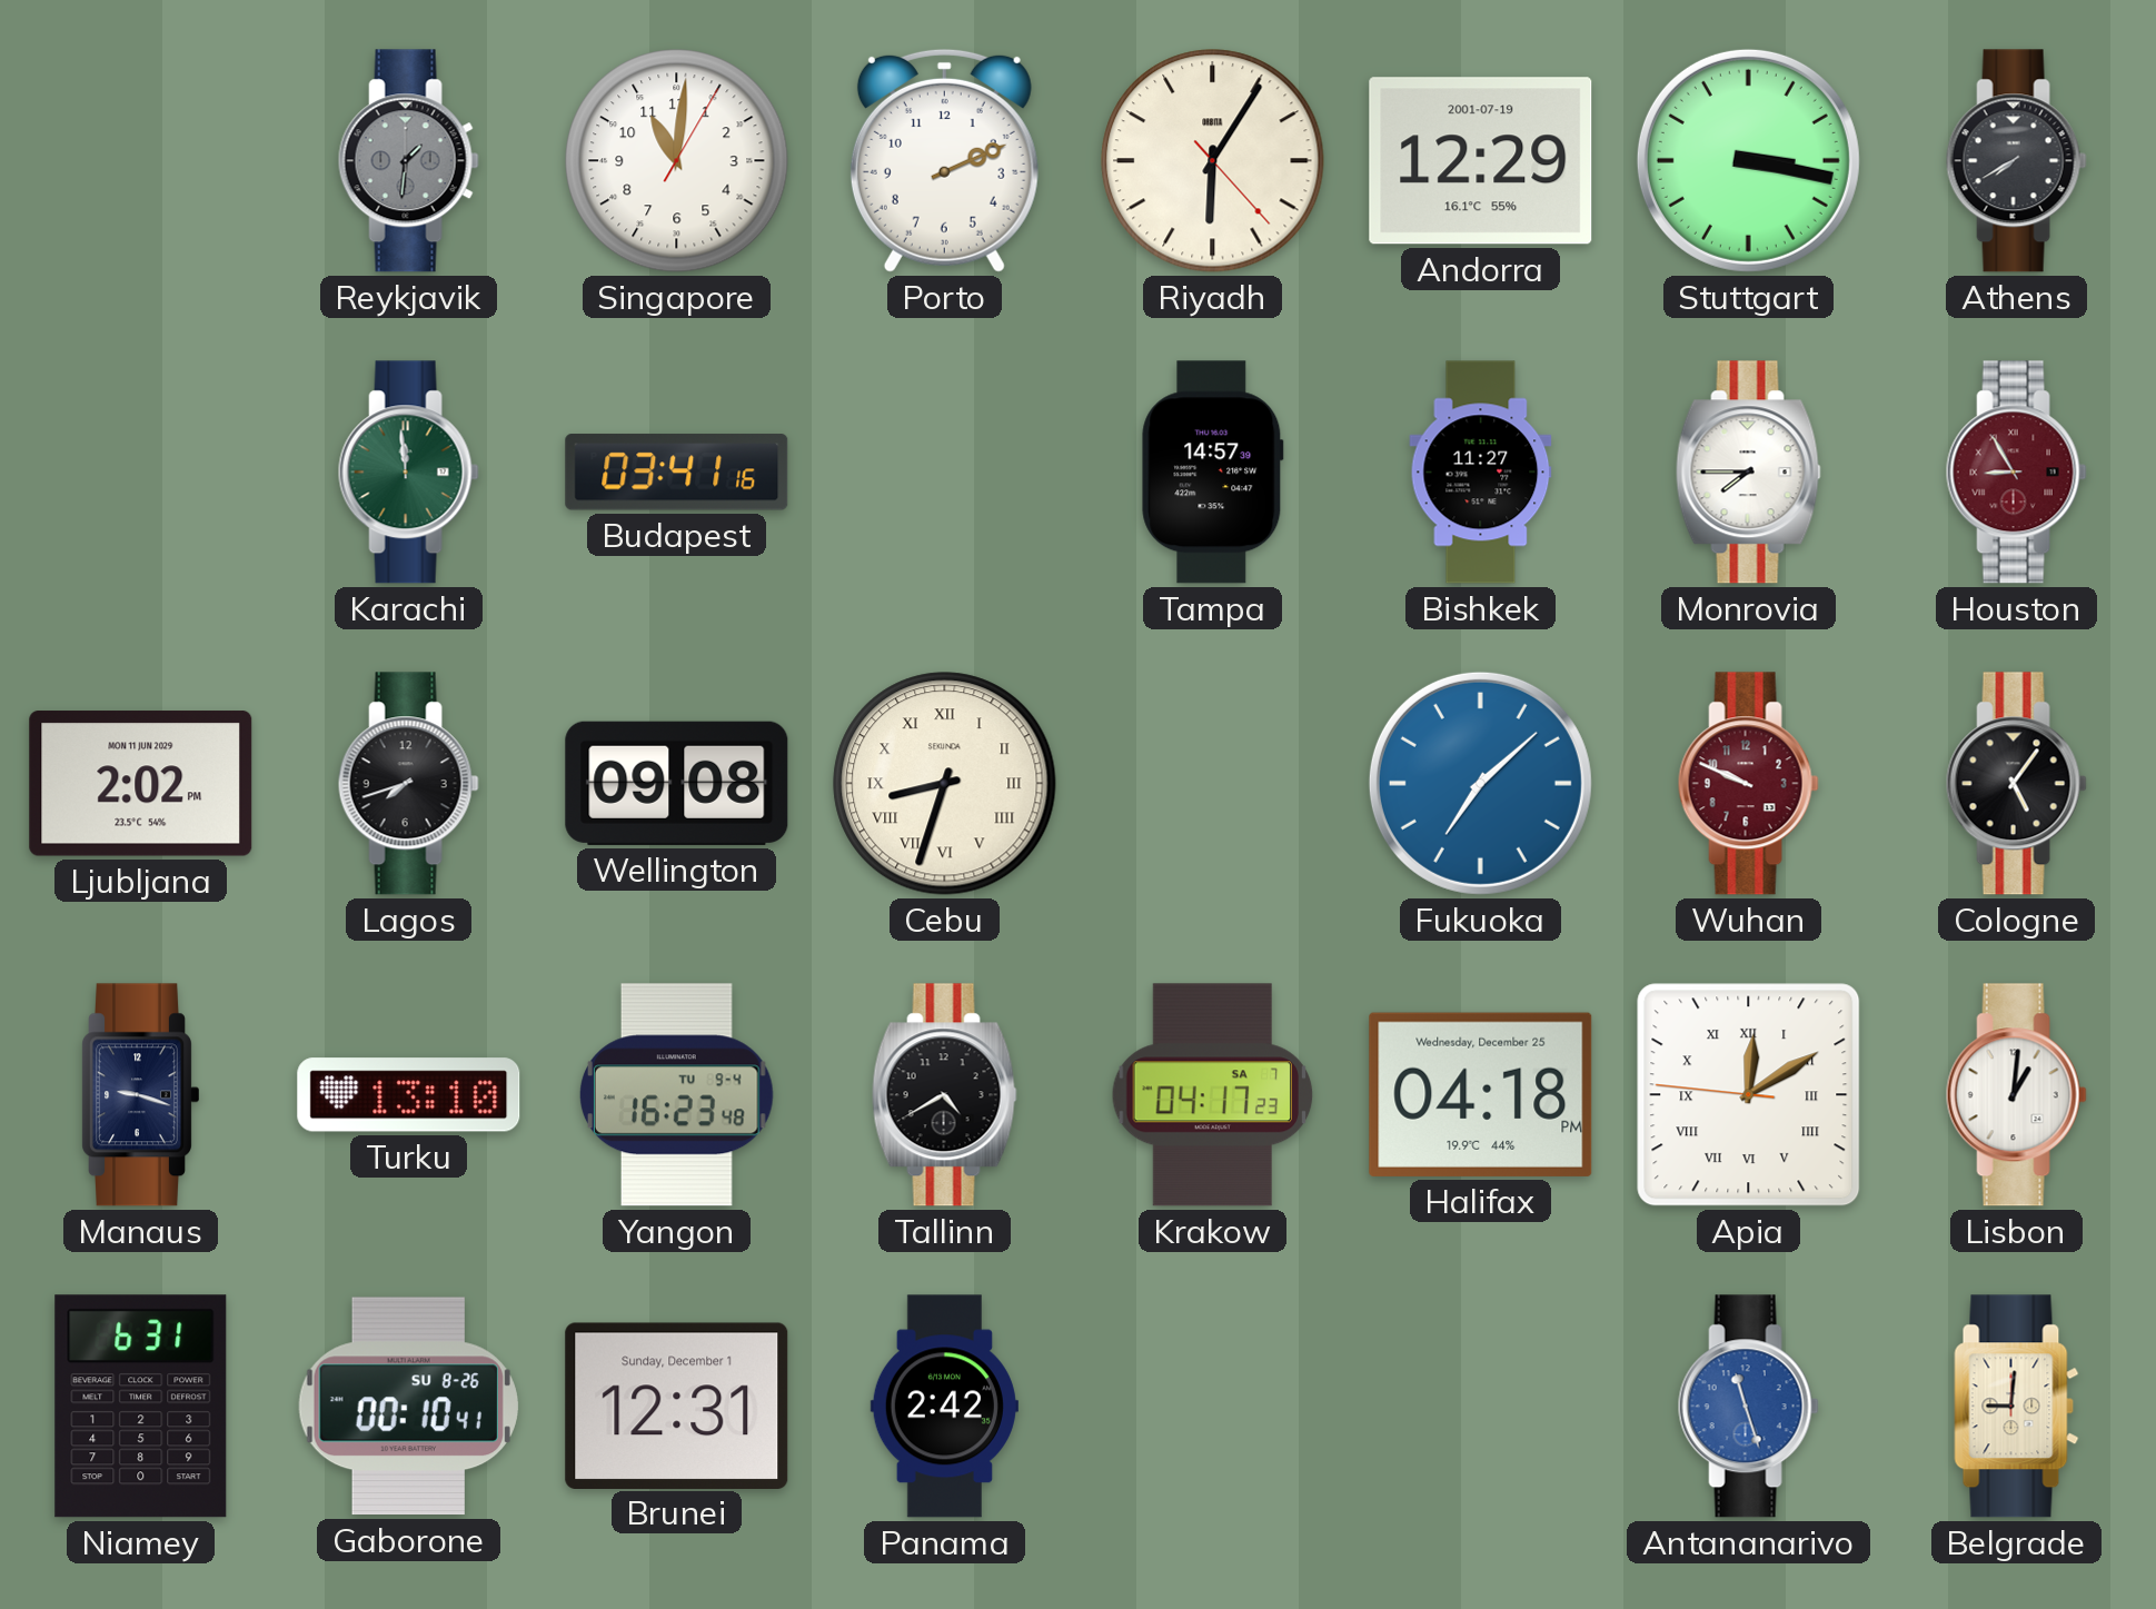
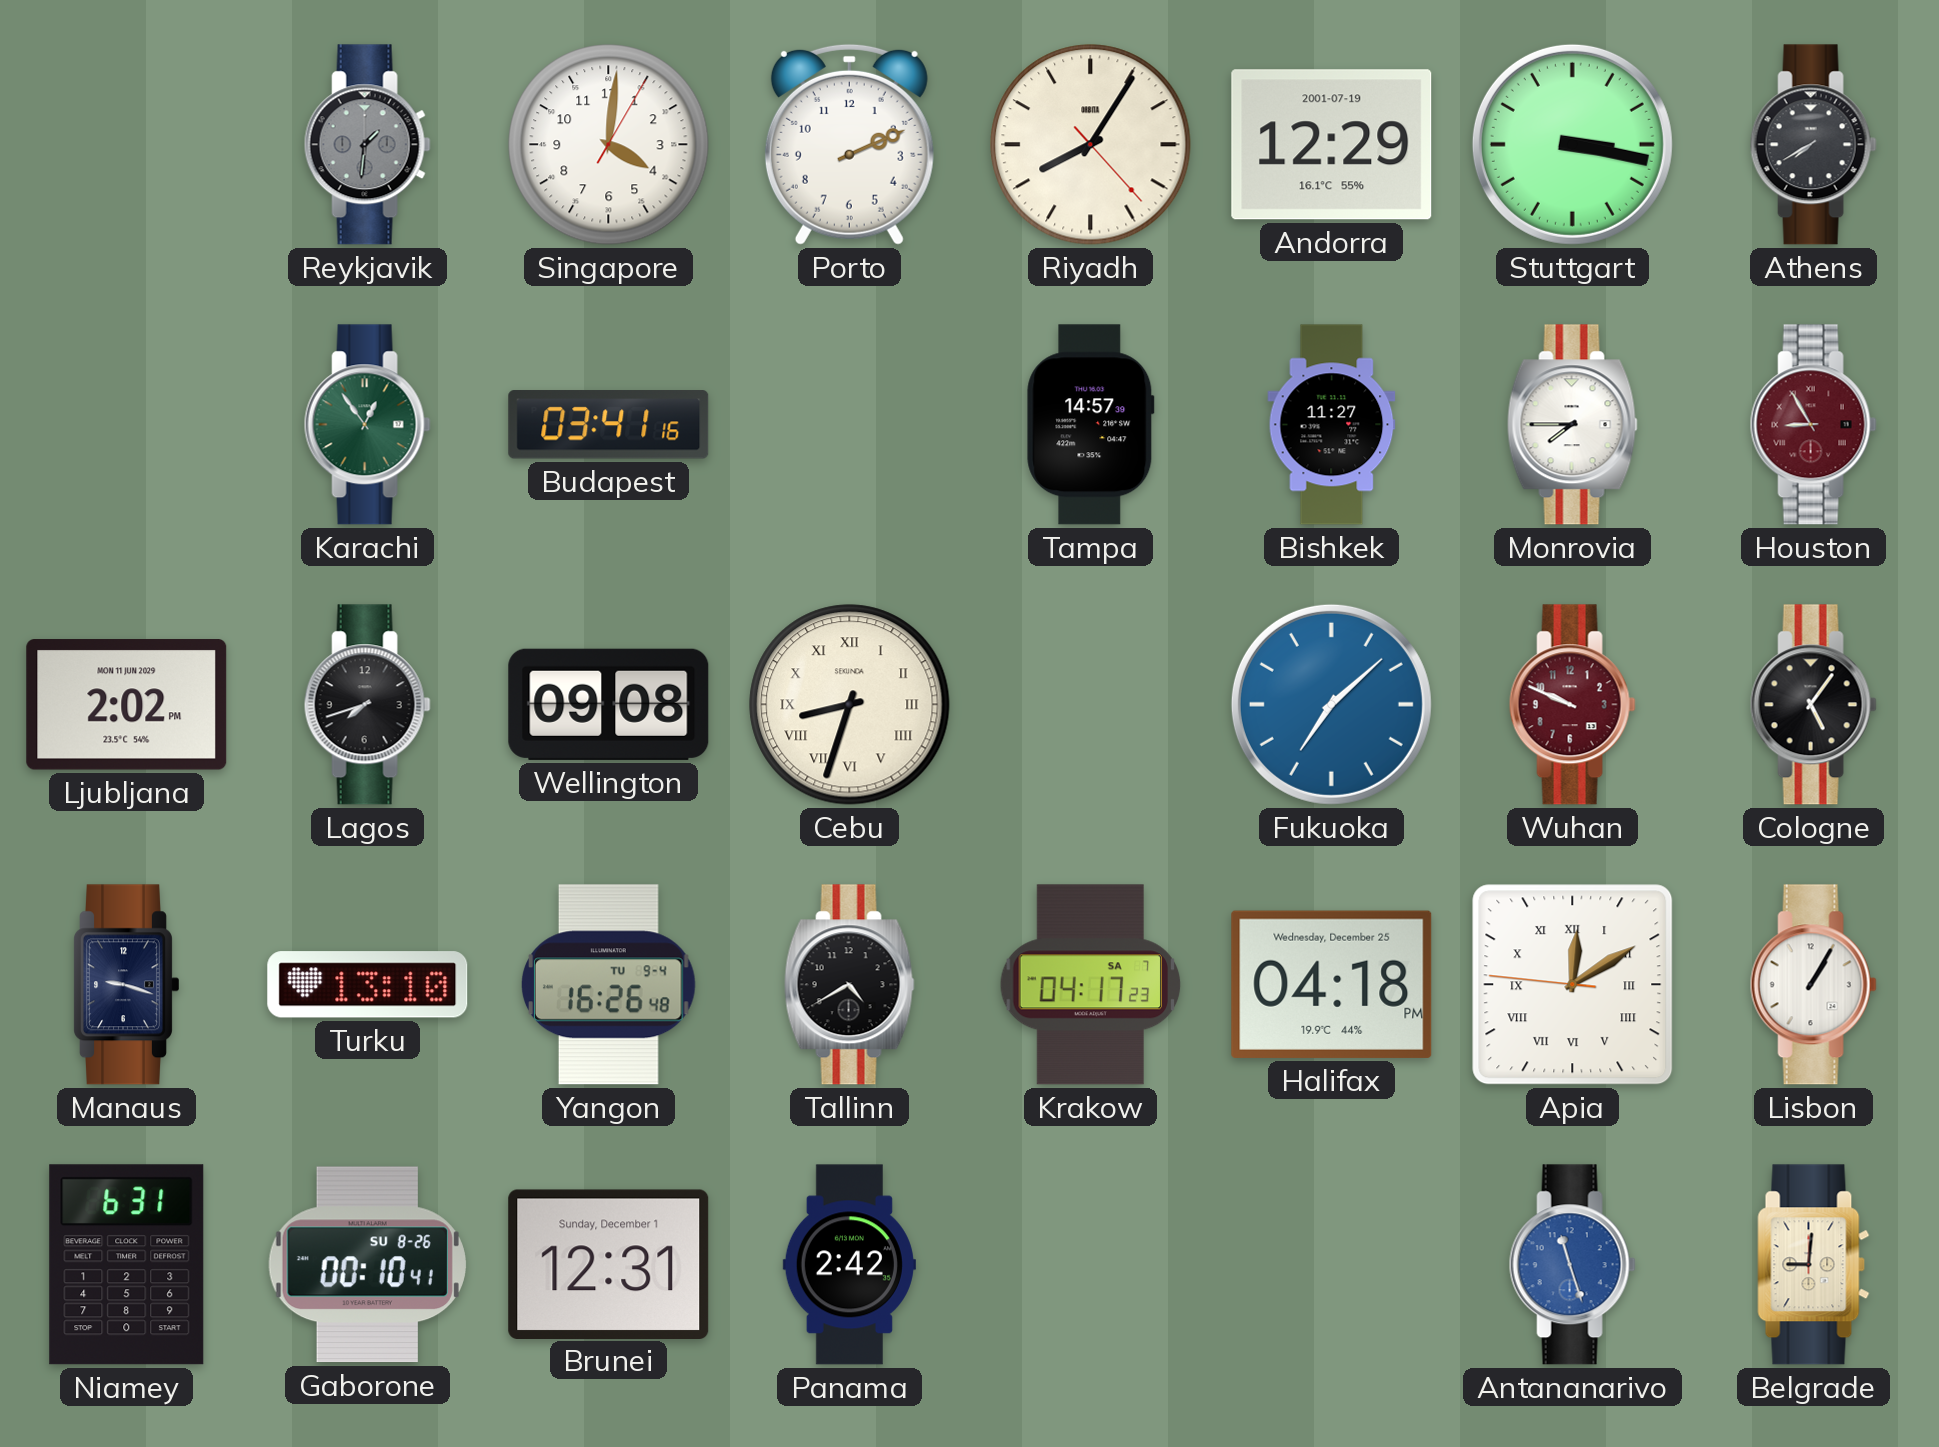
Singapore: 11:01 -> 4:01
Riyadh: 6:05 -> 8:05
Karachi: 11:59 -> 12:54
Yangon: 16:23 -> 16:26
Lisbon: 1:01 -> 1:05
